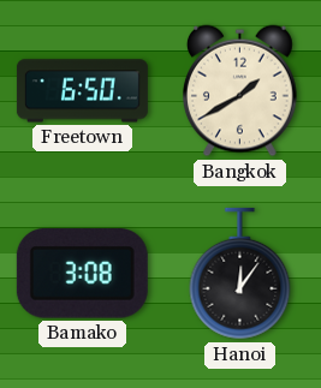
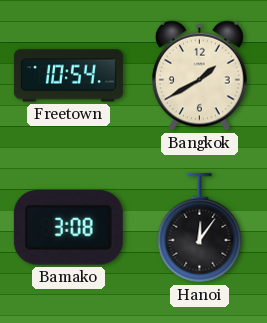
Freetown: 6:50 -> 10:54
